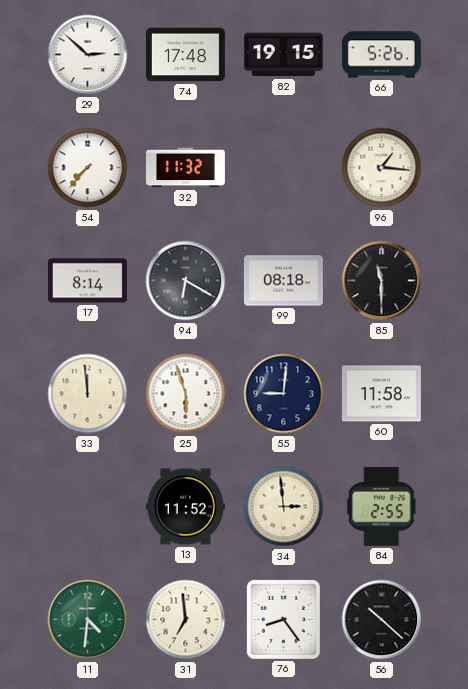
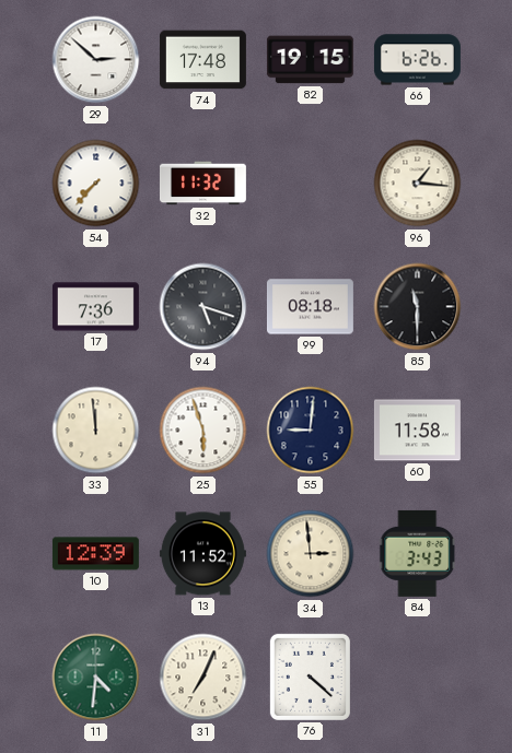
66: 5:26 -> 6:26
17: 8:14 -> 7:36
94: 6:20 -> 5:18
10: none -> 12:39
84: 2:55 -> 3:43
31: 6:59 -> 7:04
76: 8:24 -> 4:22
56: 10:22 -> none
